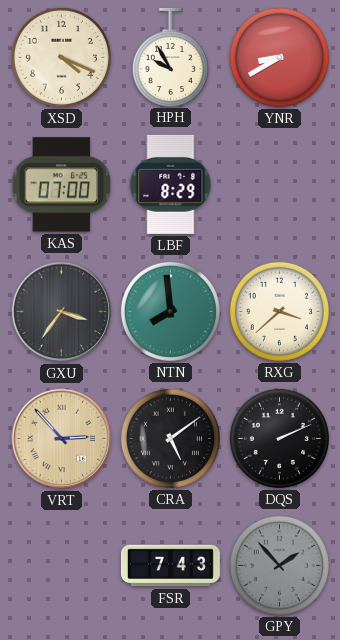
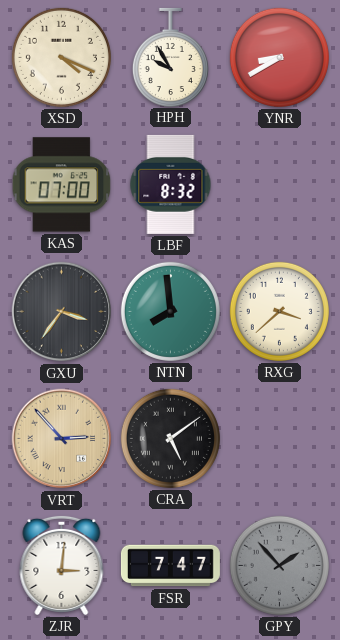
LBF: 8:29 -> 8:32
DQS: 2:11 -> none
ZJR: none -> 3:01
FSR: 7:43 -> 7:47
